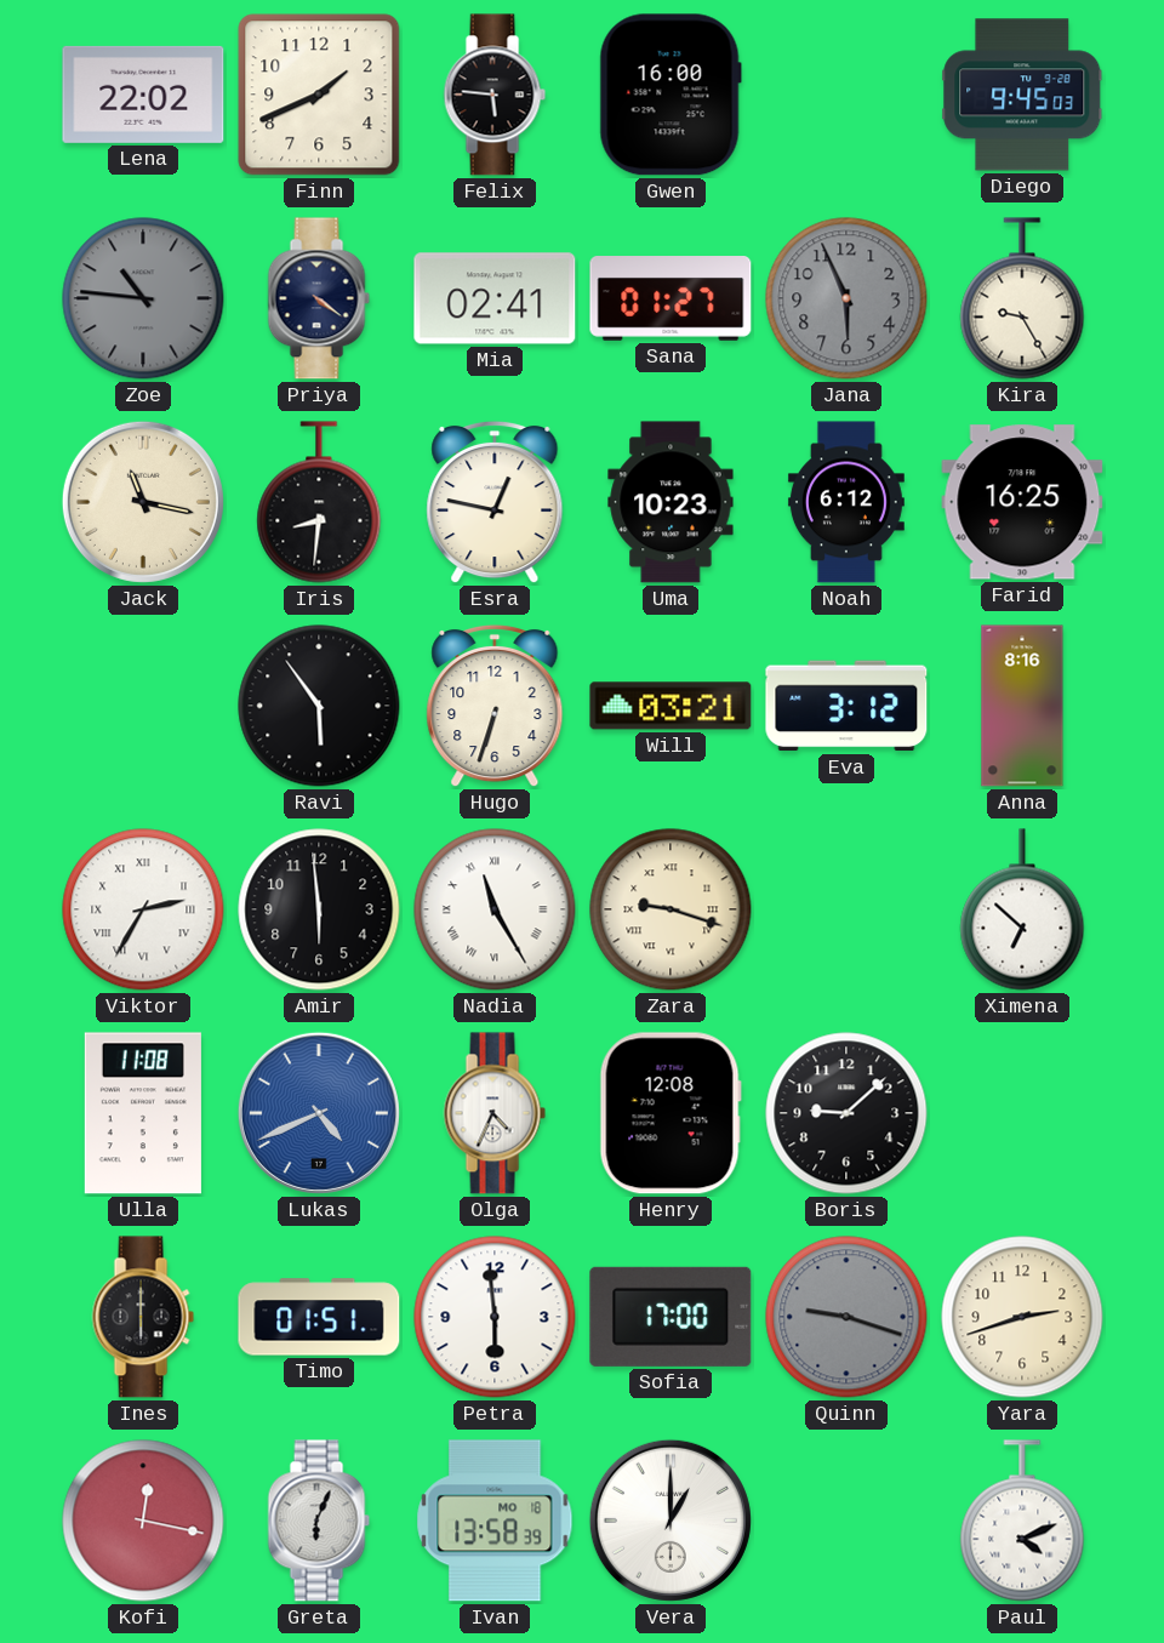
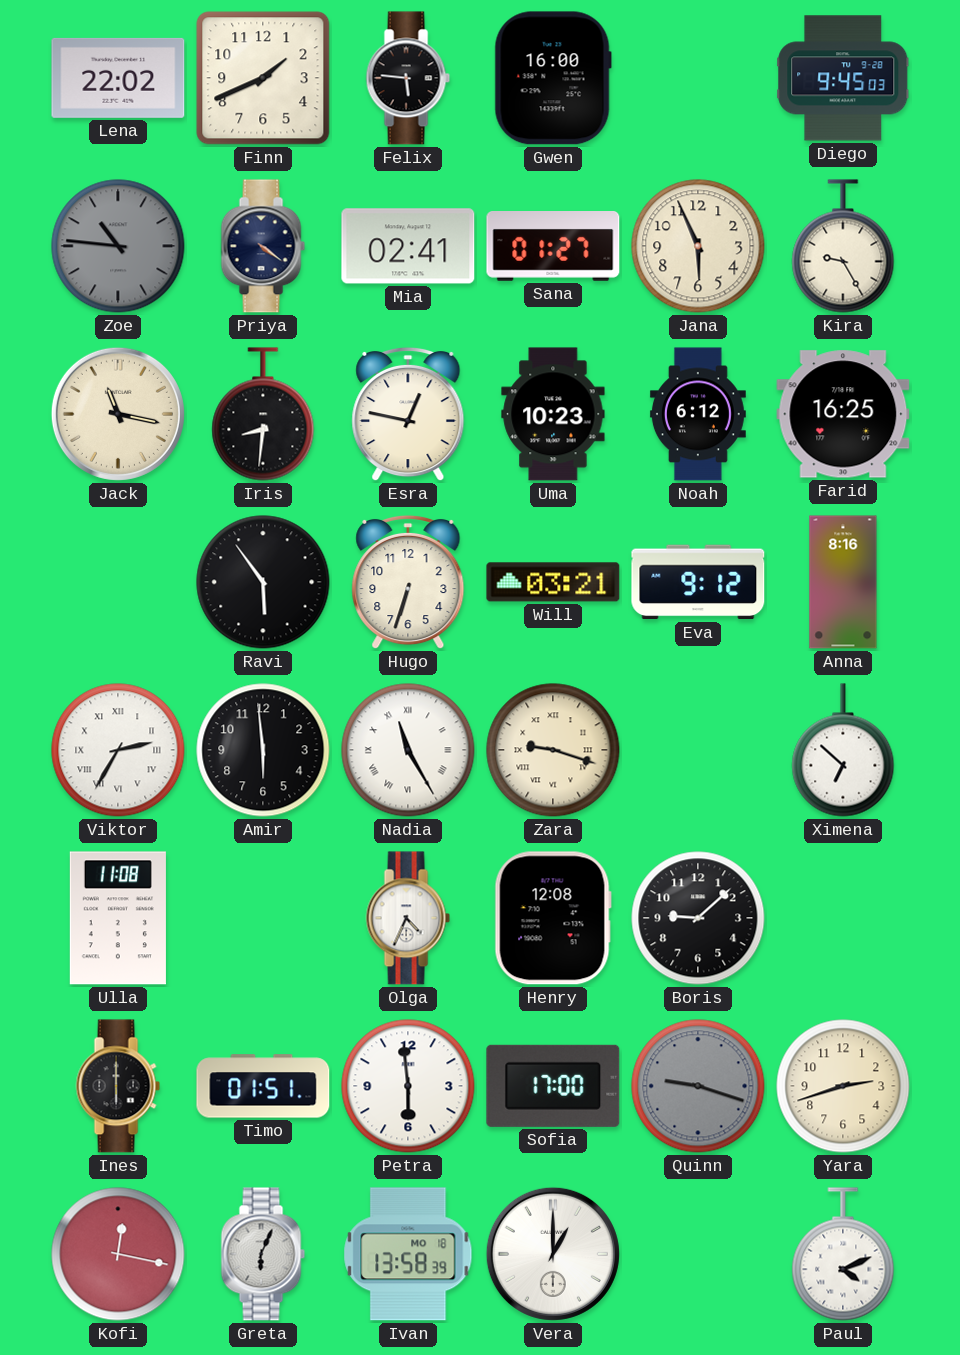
Jana dial: grey -> cream
Eva: 3:12 -> 9:12
Lukas: 4:41 -> none
